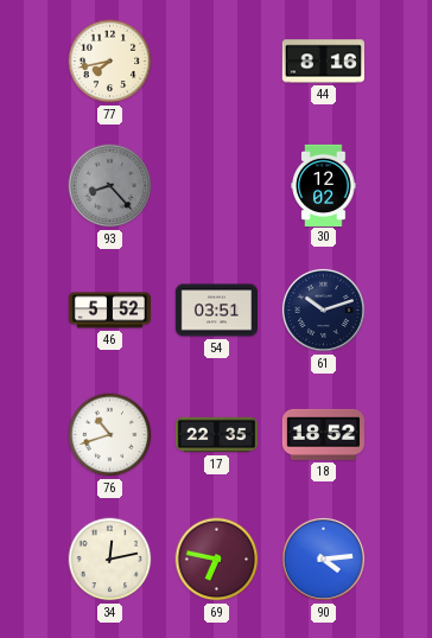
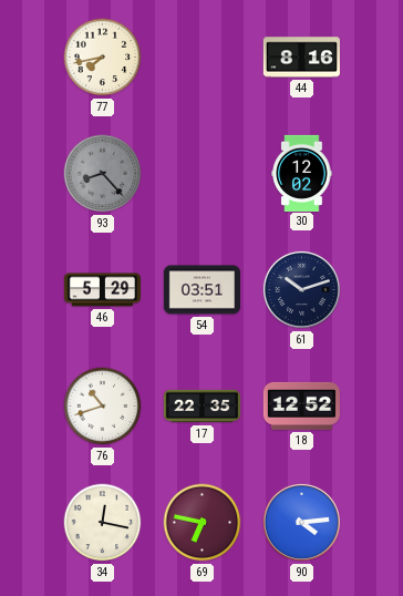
46: 5:52 -> 5:29
18: 18:52 -> 12:52
34: 12:13 -> 12:17
